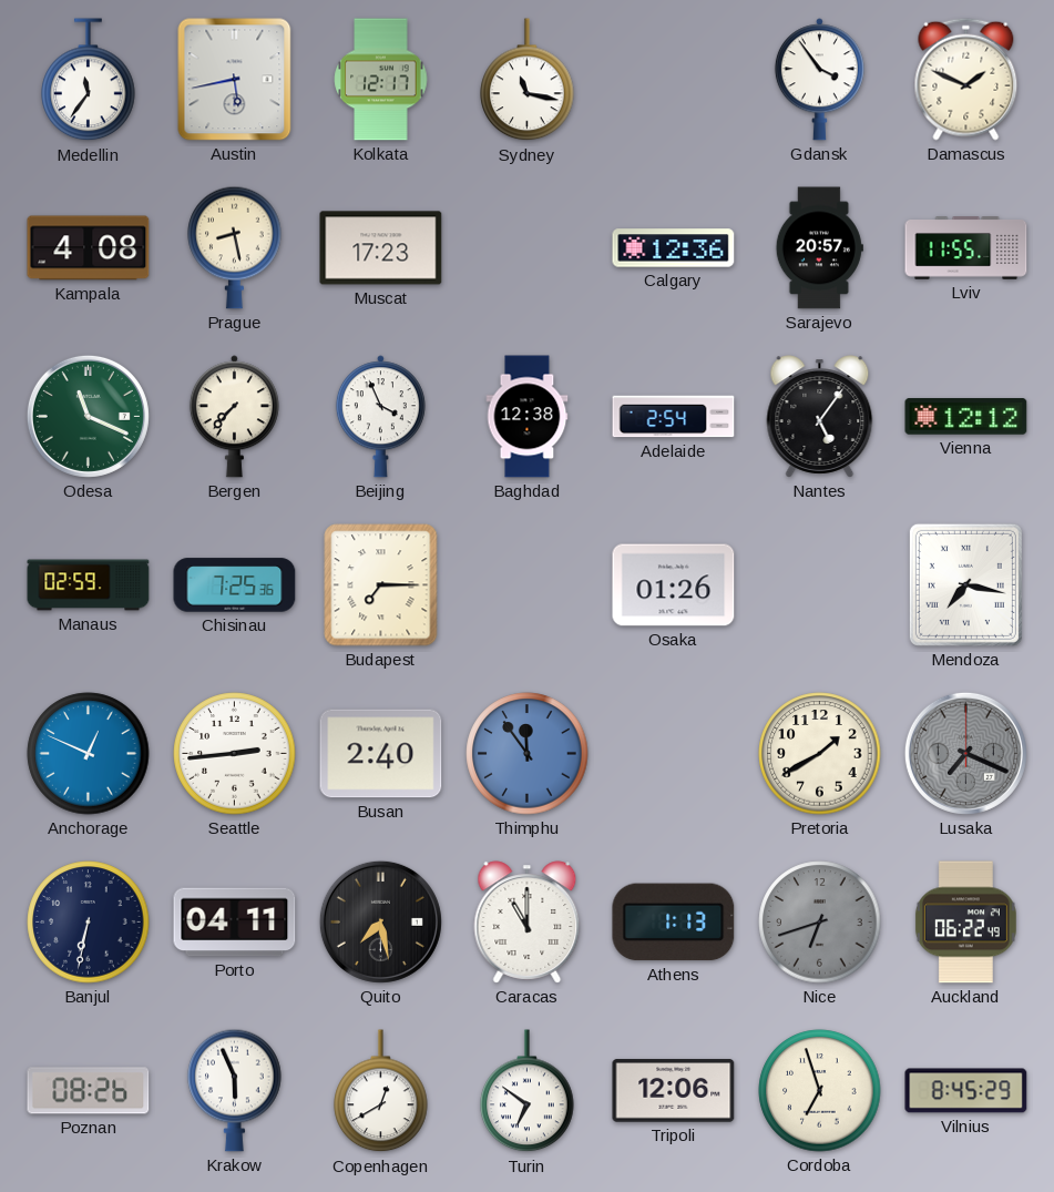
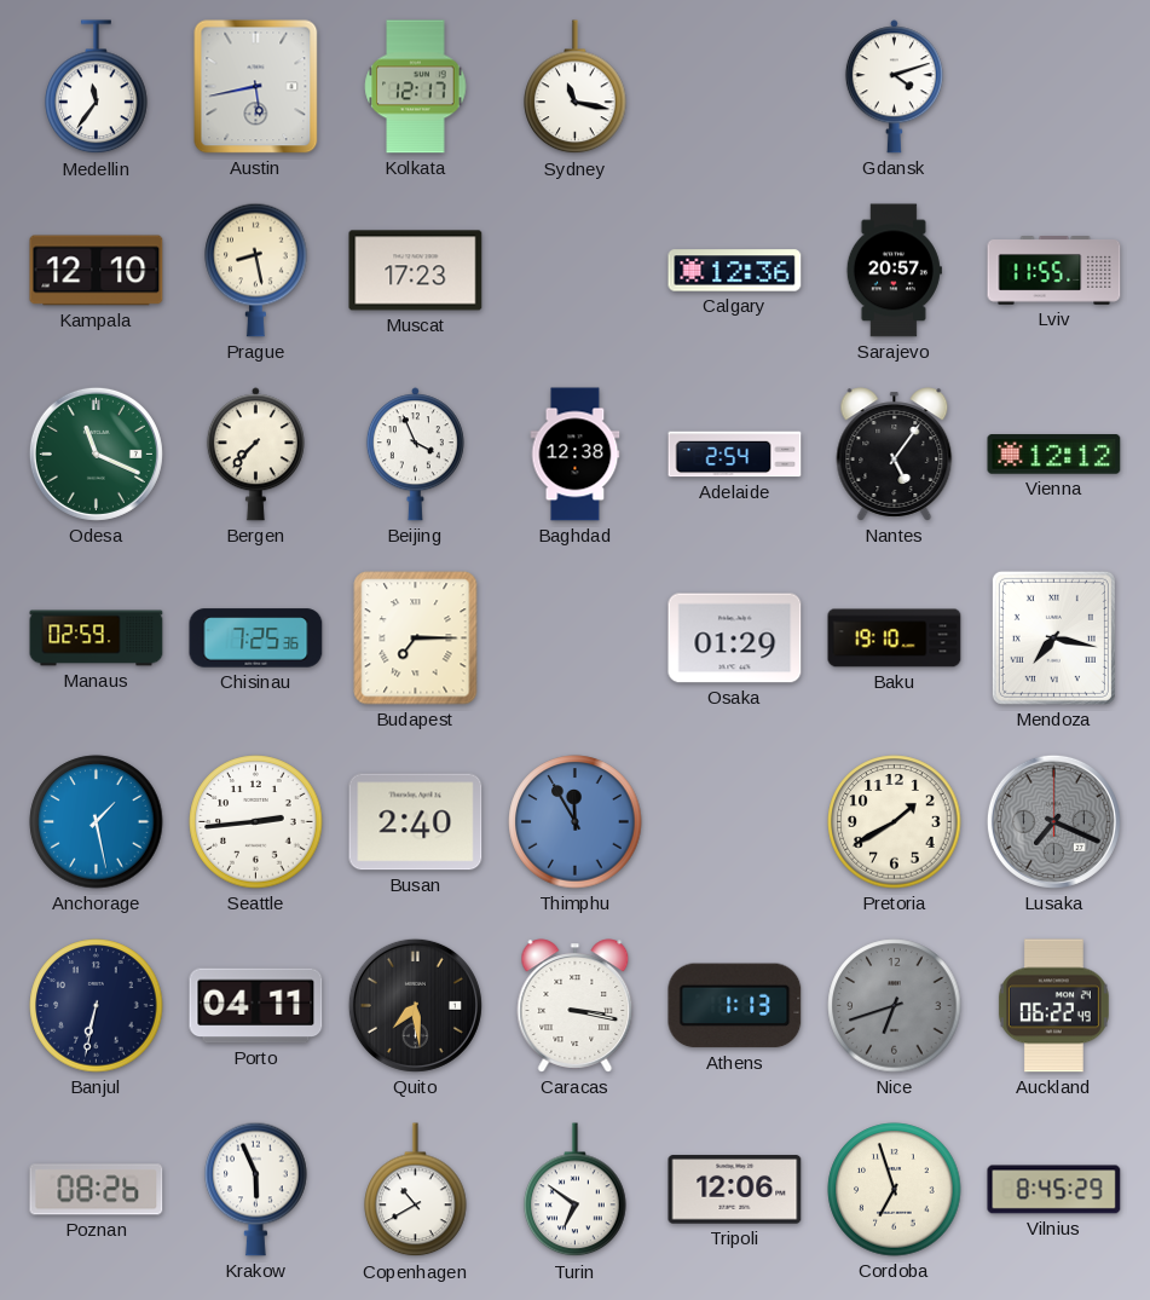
Gdansk: 3:54 -> 4:12
Damascus: 1:49 -> none
Kampala: 4:08 -> 12:10
Osaka: 01:26 -> 01:29
Baku: none -> 19:10
Anchorage: 12:49 -> 1:28
Thimphu: 11:54 -> 11:55
Quito: 7:28 -> 7:29
Caracas: 11:00 -> 3:17
Copenhagen: 12:40 -> 10:40
